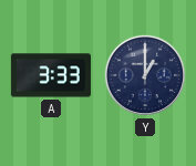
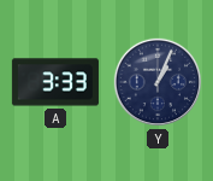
Y: 1:00 -> 1:04
